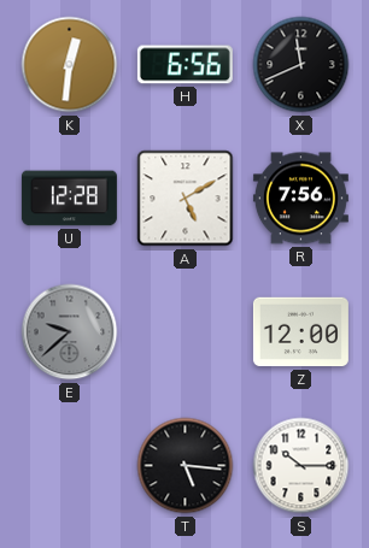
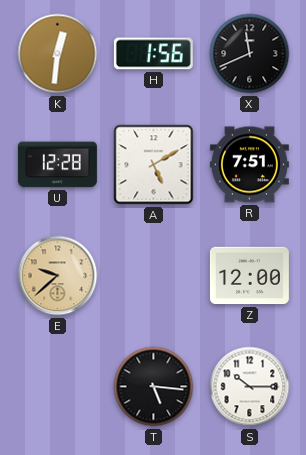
H: 6:56 -> 1:56
R: 7:56 -> 7:51
E dial: grey -> champagne
